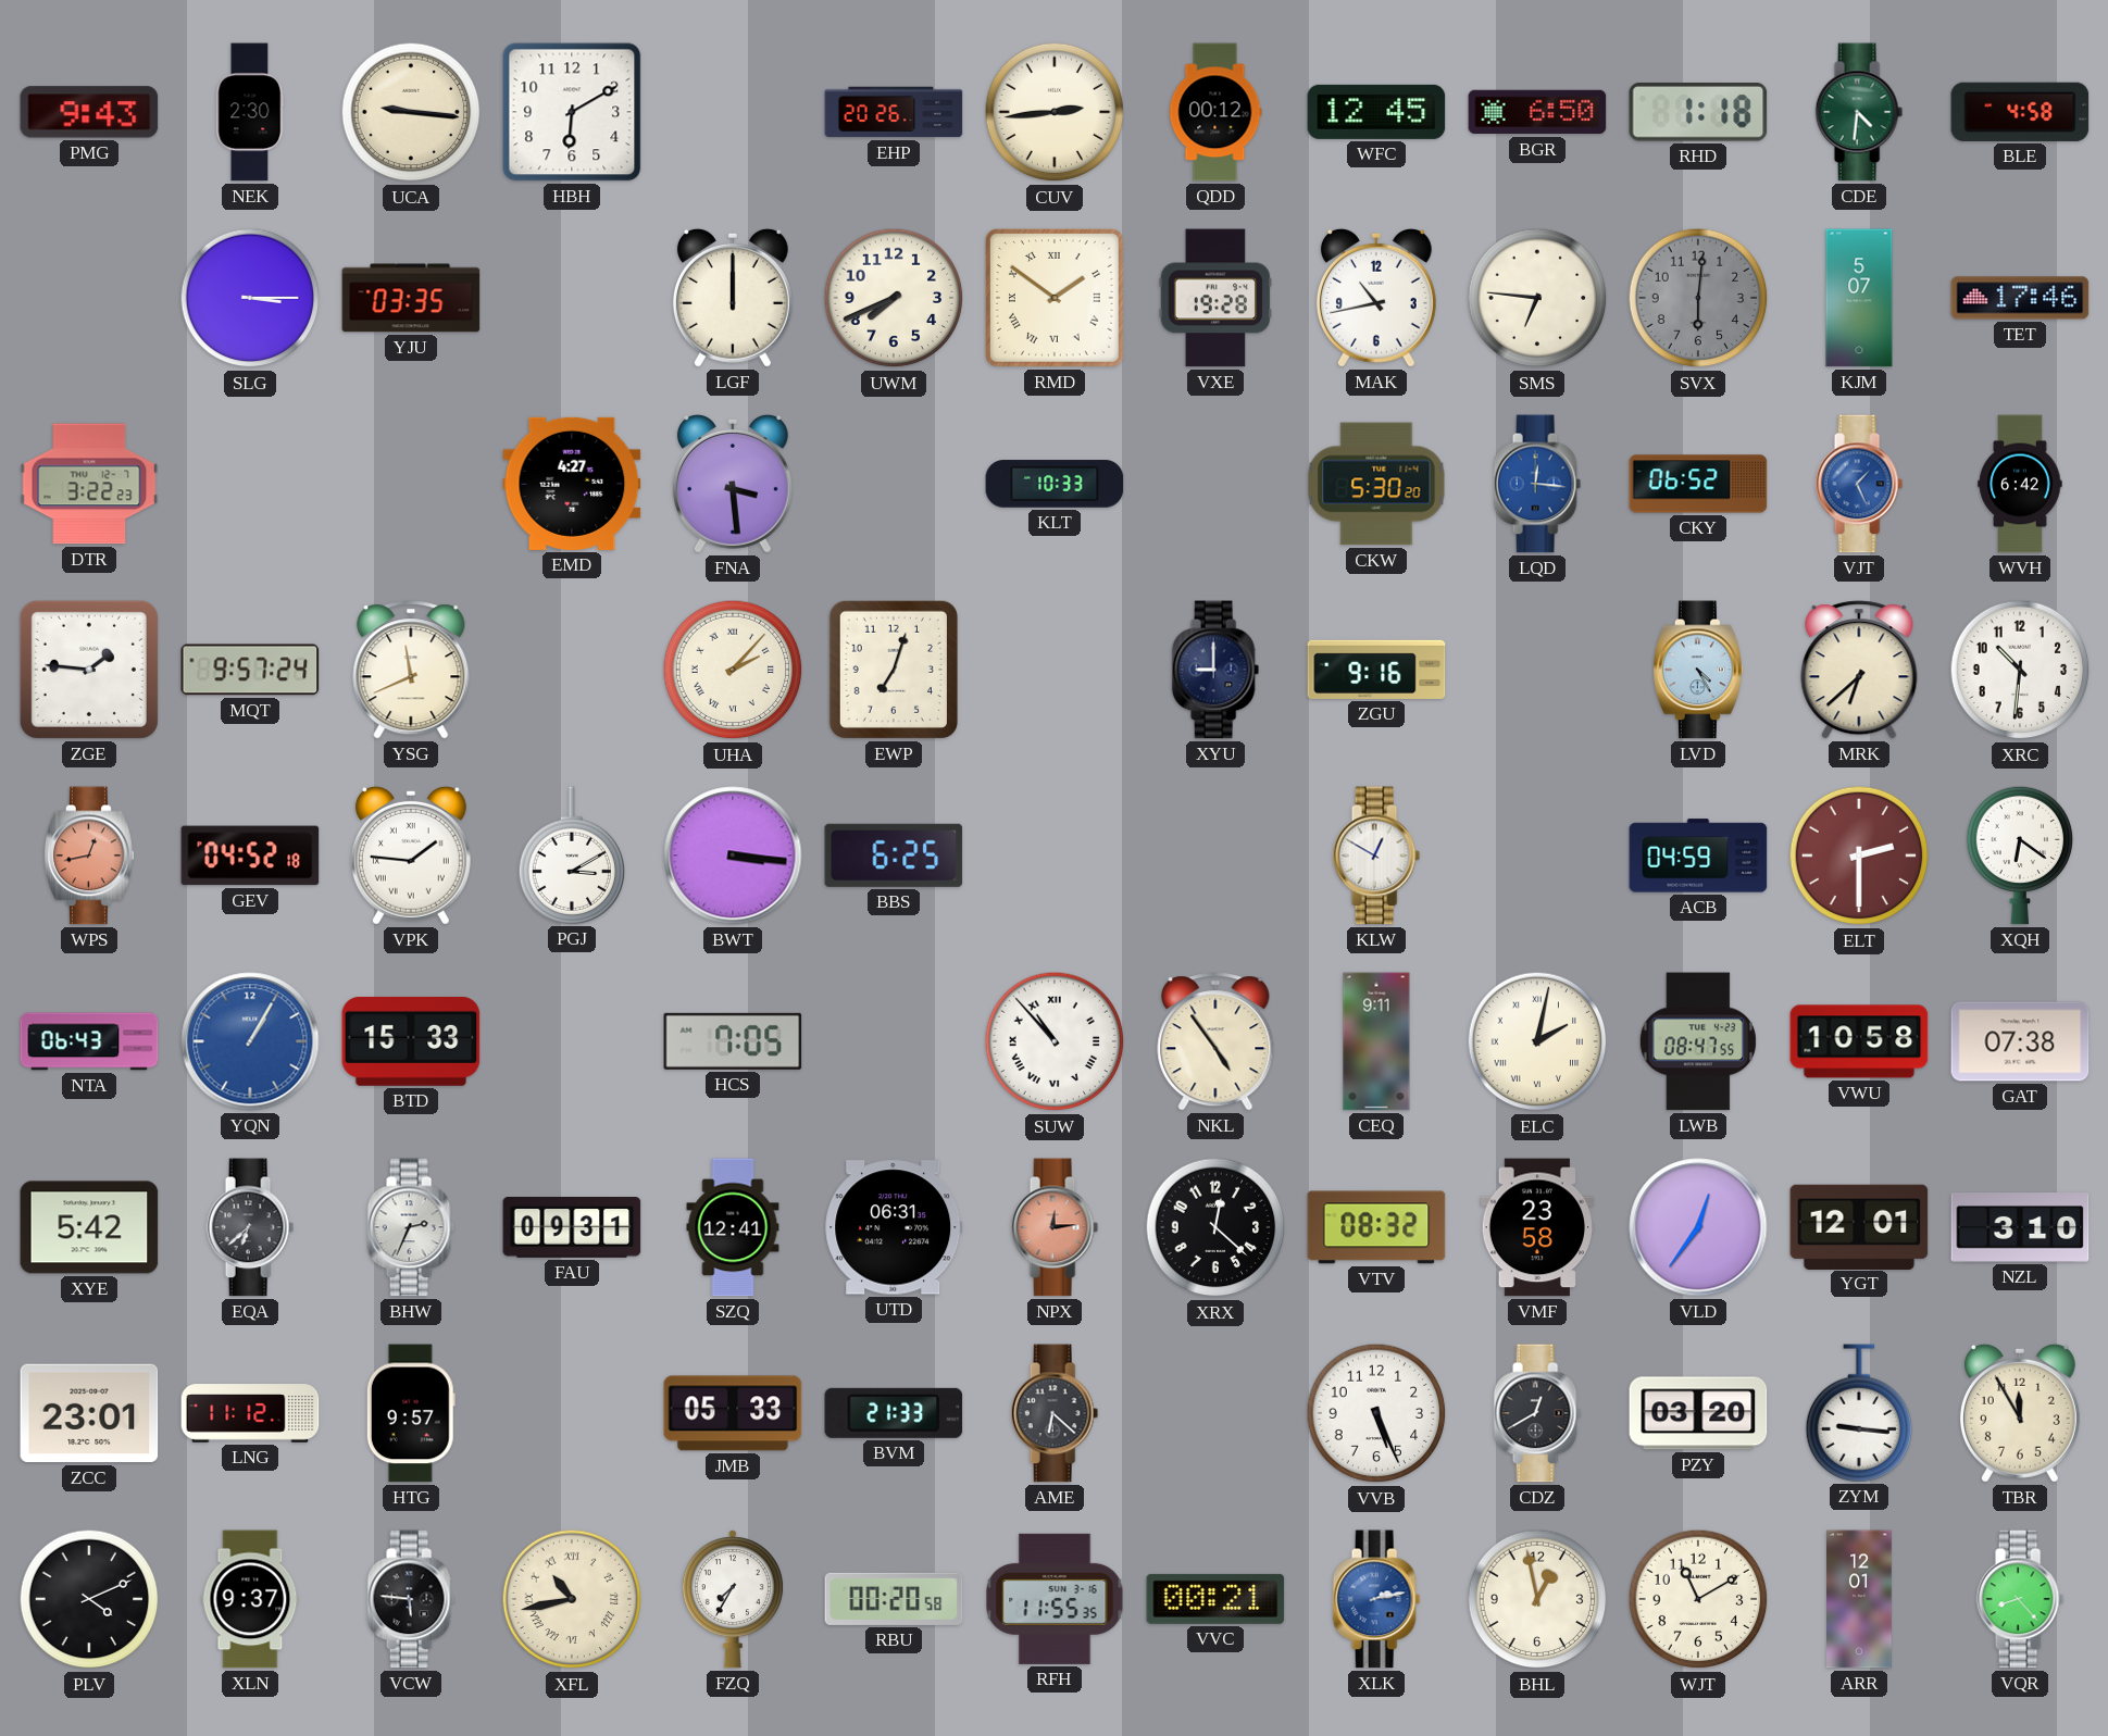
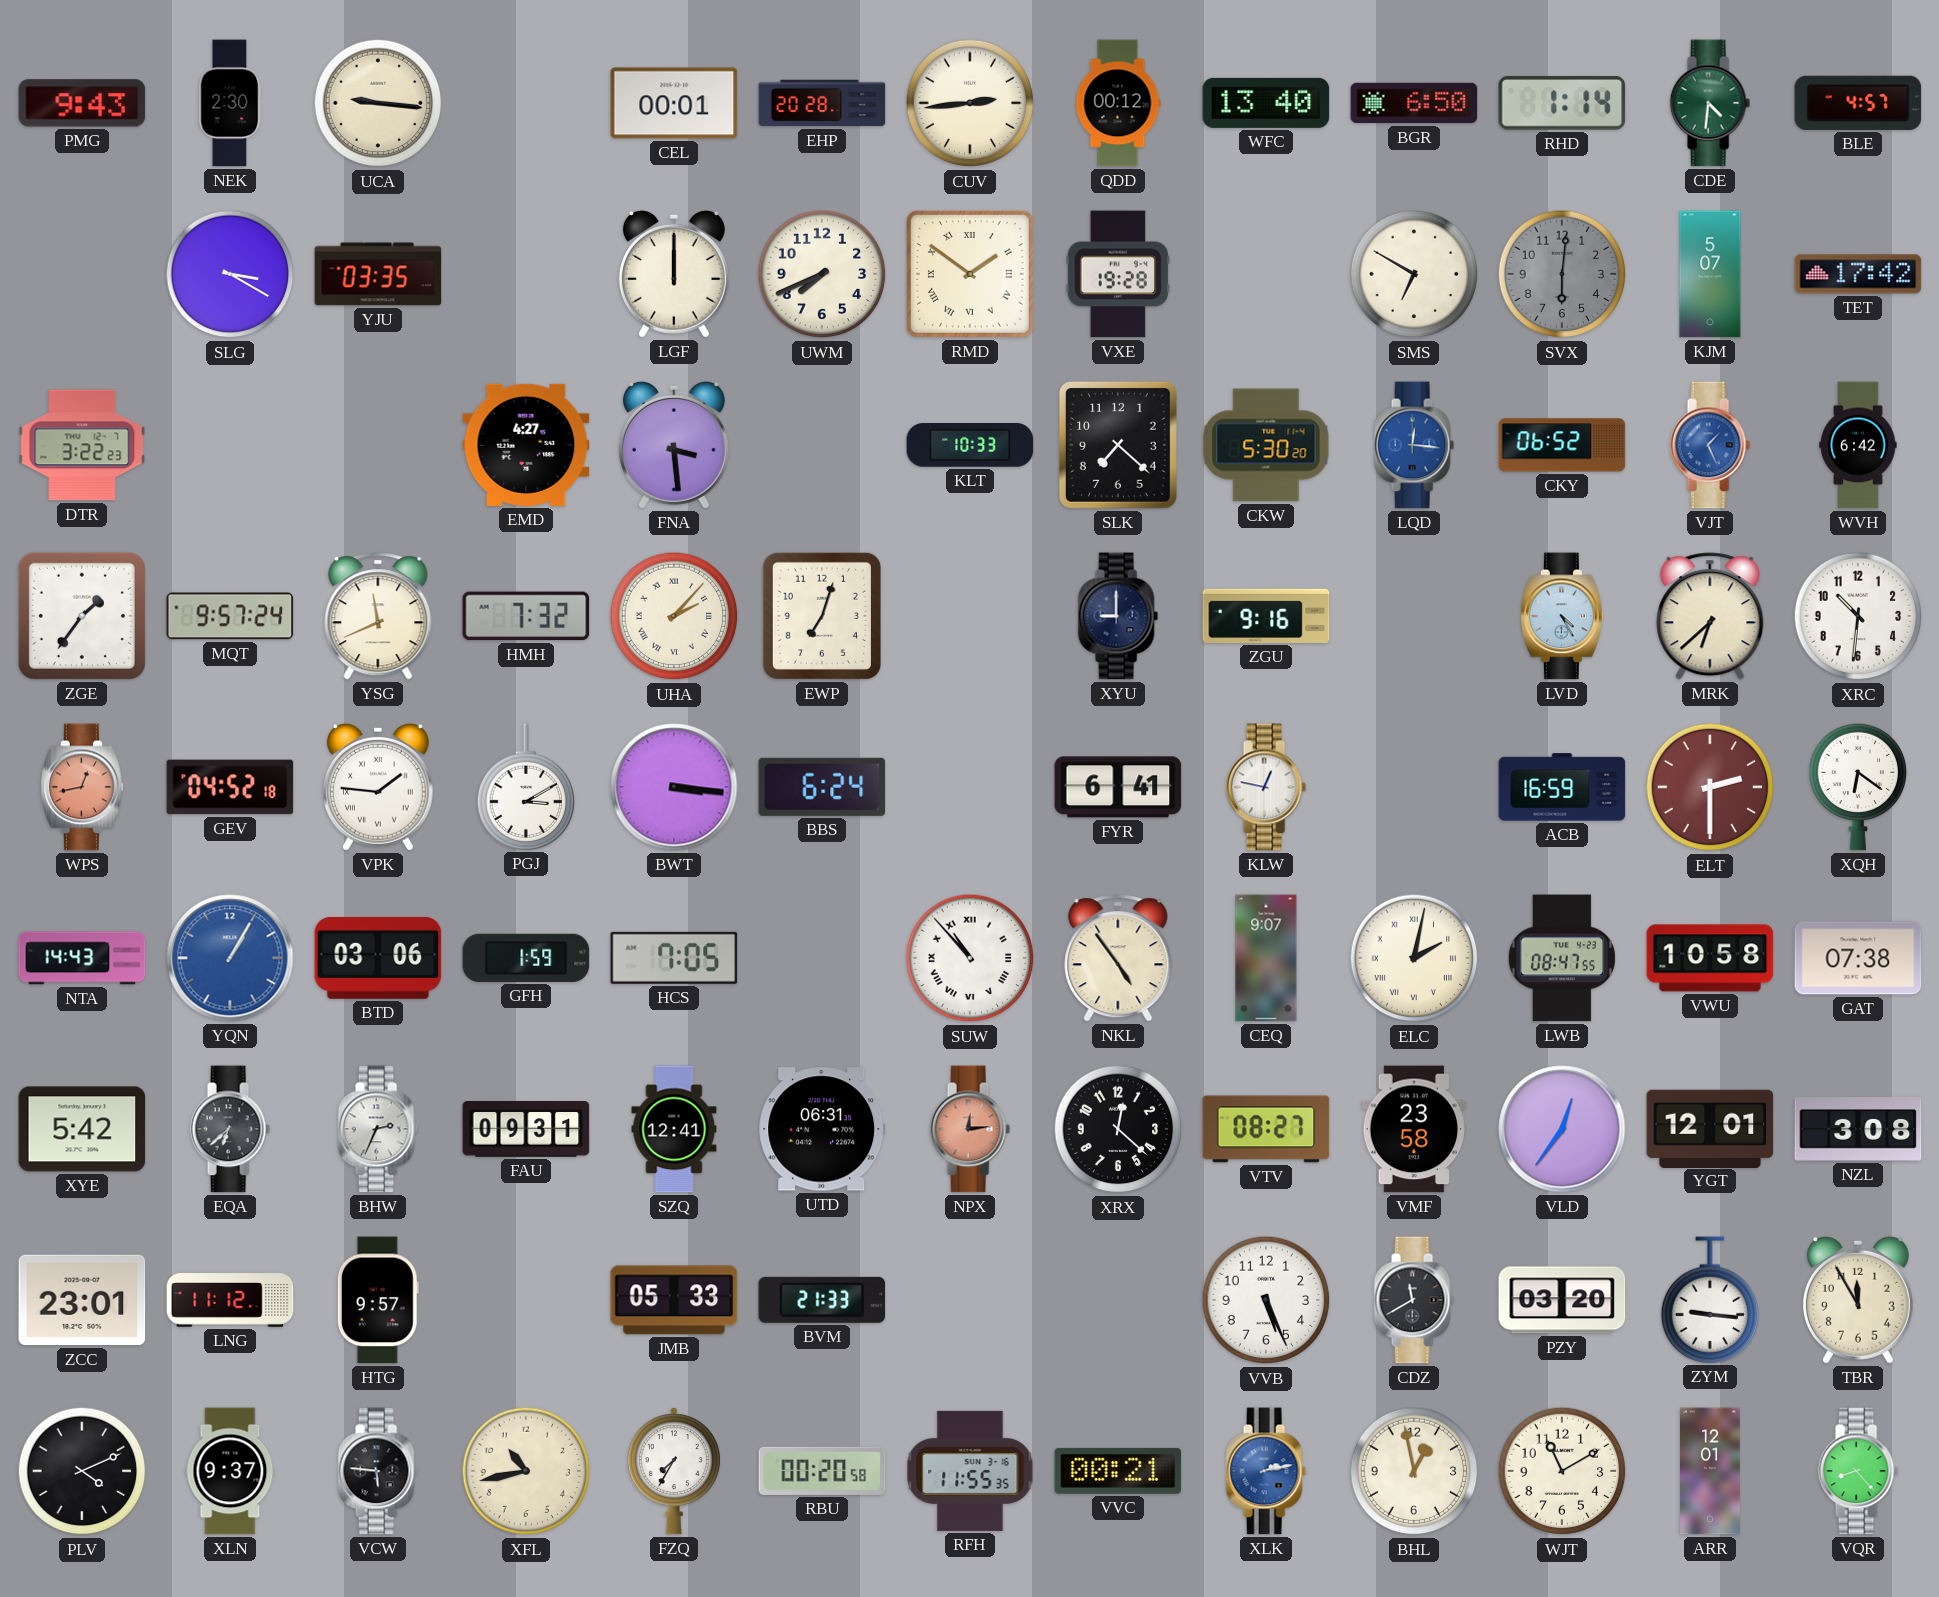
HBH: 6:10 -> none
CEL: none -> 00:01
EHP: 20:26 -> 20:28
WFC: 12:45 -> 13:40
RHD: 1:18 -> 1:14
BLE: 4:58 -> 4:57
SLG: 3:15 -> 3:20
MAK: 10:43 -> none
SMS: 6:46 -> 6:50
TET: 17:46 -> 17:42
SLK: none -> 7:22
ZGE: 1:46 -> 1:36
HMH: none -> 7:32
BBS: 6:25 -> 6:24
FYR: none -> 6:41
KLW: 12:50 -> 12:47
ACB: 04:59 -> 16:59
NTA: 06:43 -> 14:43
BTD: 15:33 -> 03:06
GFH: none -> 1:59
CEQ: 9:11 -> 9:07
VTV: 08:32 -> 08:27
NZL: 3:10 -> 3:08
AME: 6:22 -> none
CDZ: 12:40 -> 11:40
XFL numerals: Roman -> Arabic
